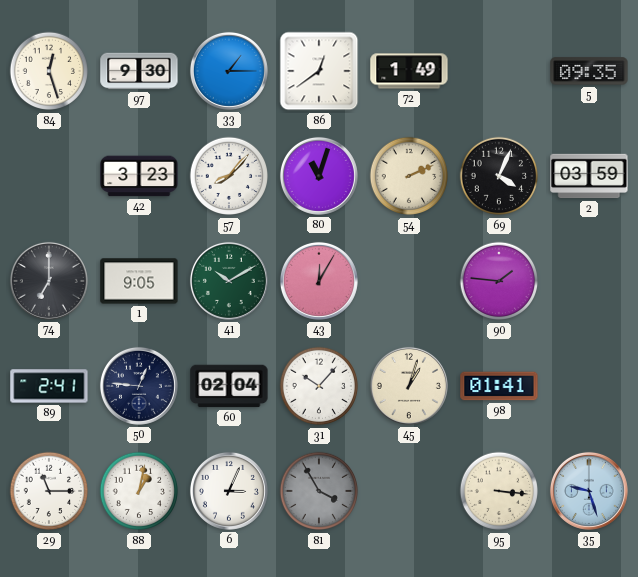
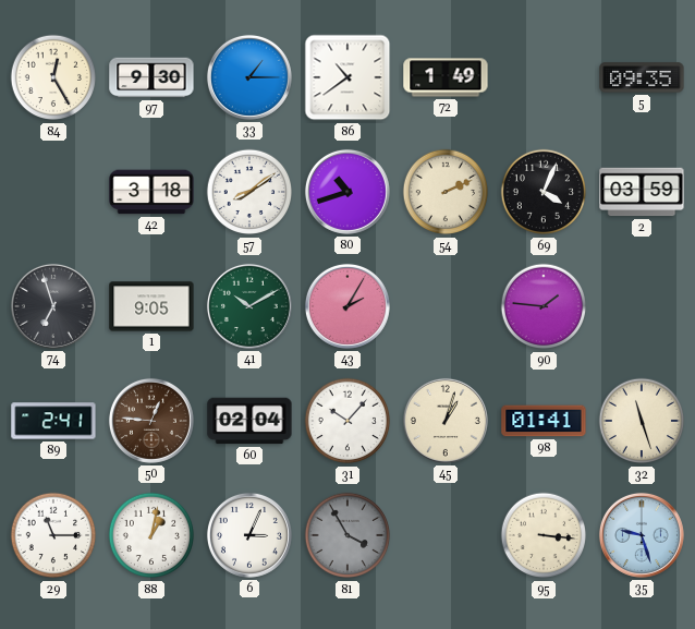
84: 12:27 -> 12:25
86: 12:39 -> 10:39
42: 3:23 -> 3:18
57: 8:07 -> 8:09
80: 11:03 -> 10:42
74: 7:00 -> 6:57
43: 12:05 -> 2:05
50 dial: navy -> brown
32: none -> 11:27
